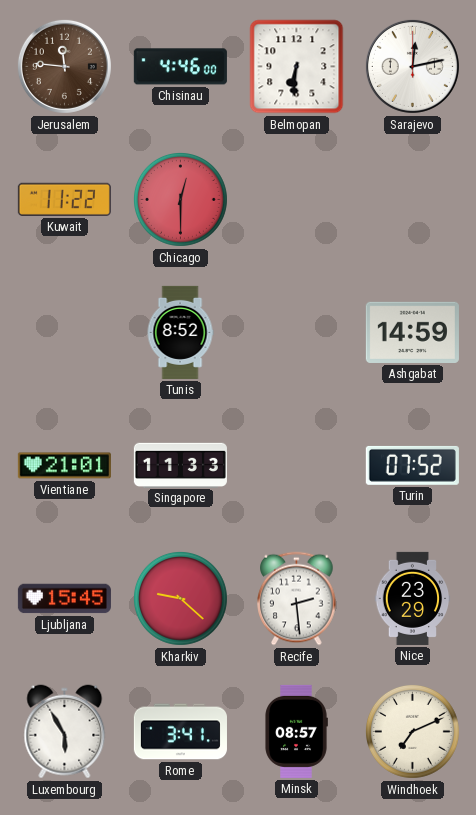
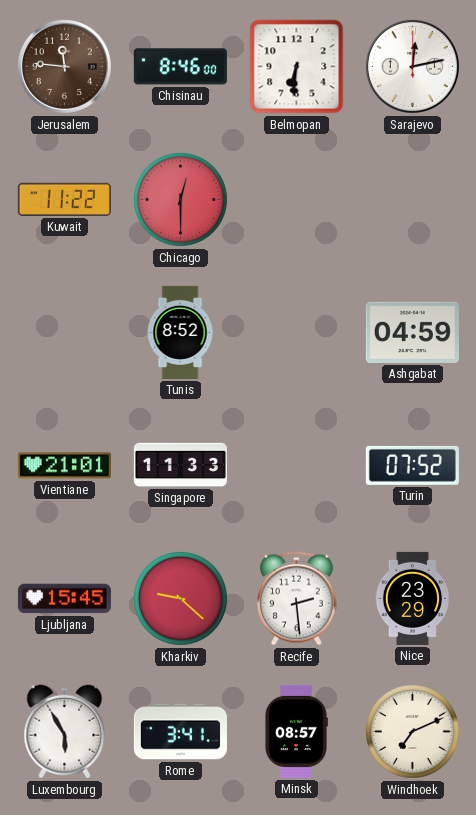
Chisinau: 4:46 -> 8:46
Ashgabat: 14:59 -> 04:59
